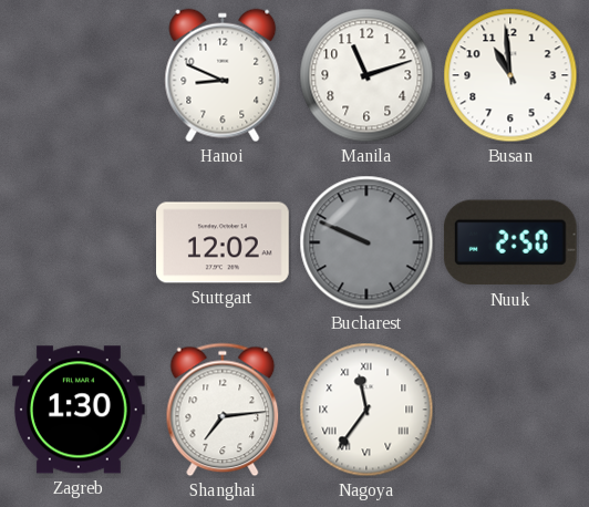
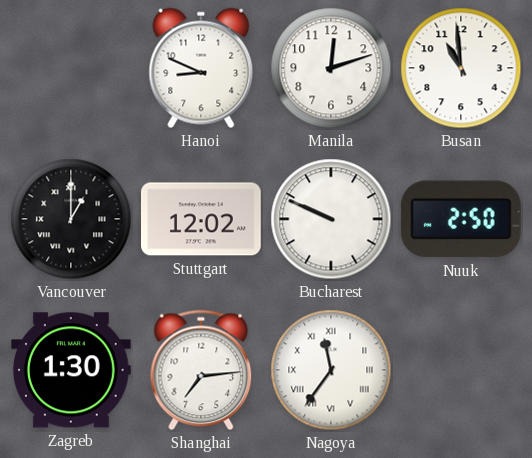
Manila: 11:12 -> 12:12
Vancouver: none -> 1:00
Bucharest dial: grey -> white
